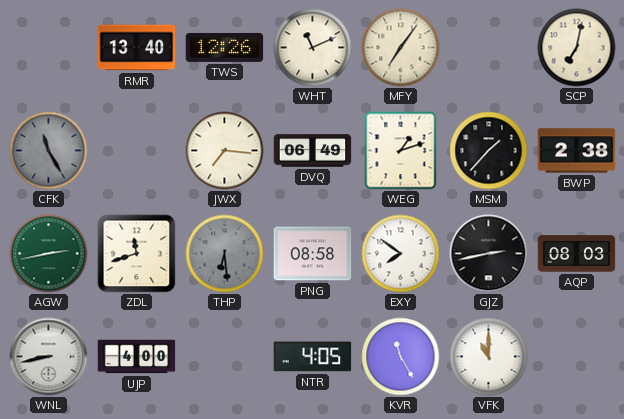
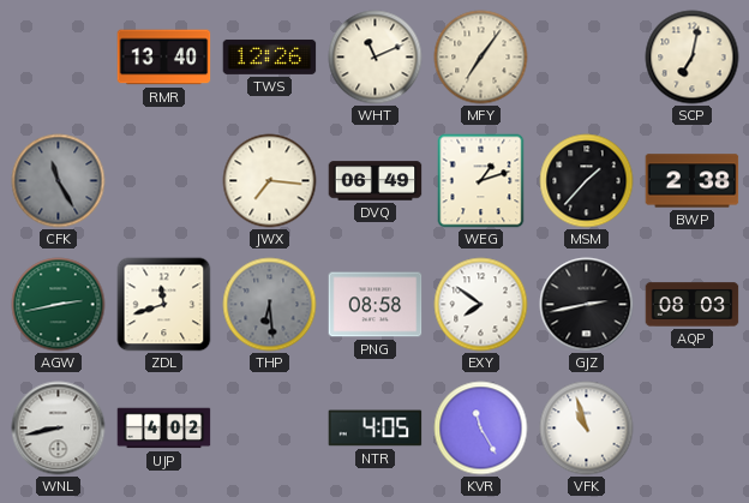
UJP: 4:00 -> 4:02
VFK: 11:00 -> 10:57
